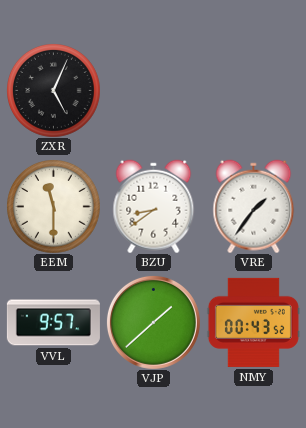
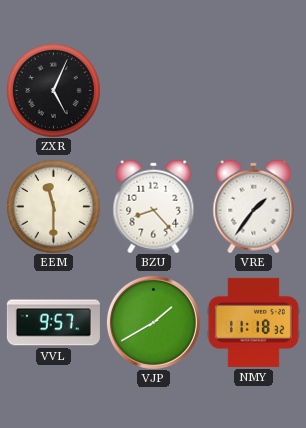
BZU: 8:39 -> 8:23
VJP: 1:38 -> 1:40
NMY: 00:43 -> 11:18
